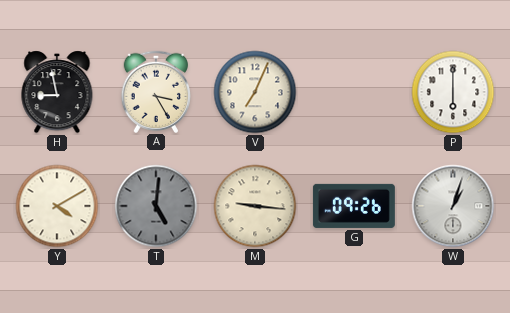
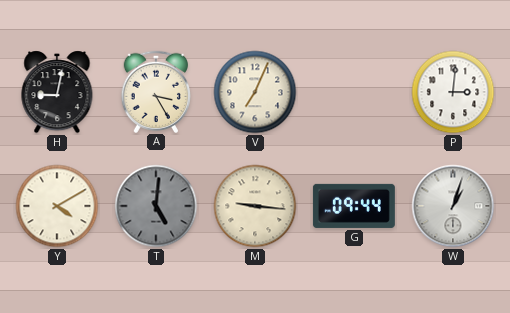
H: 8:58 -> 9:02
P: 6:00 -> 3:01
G: 09:26 -> 09:44
